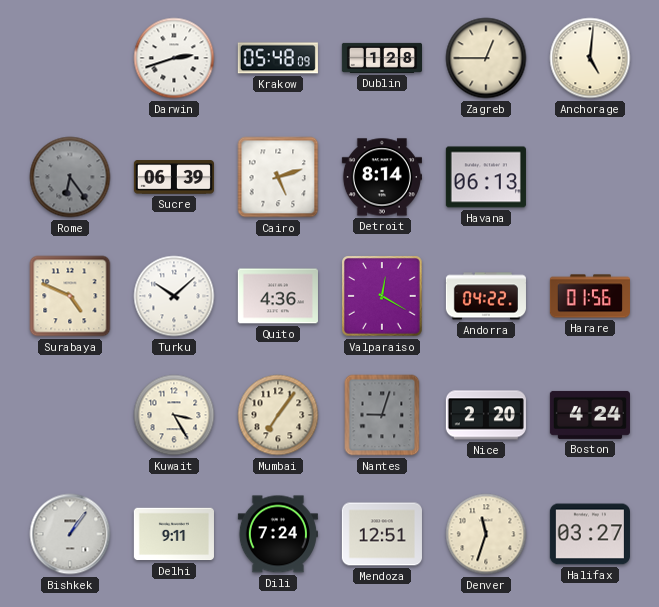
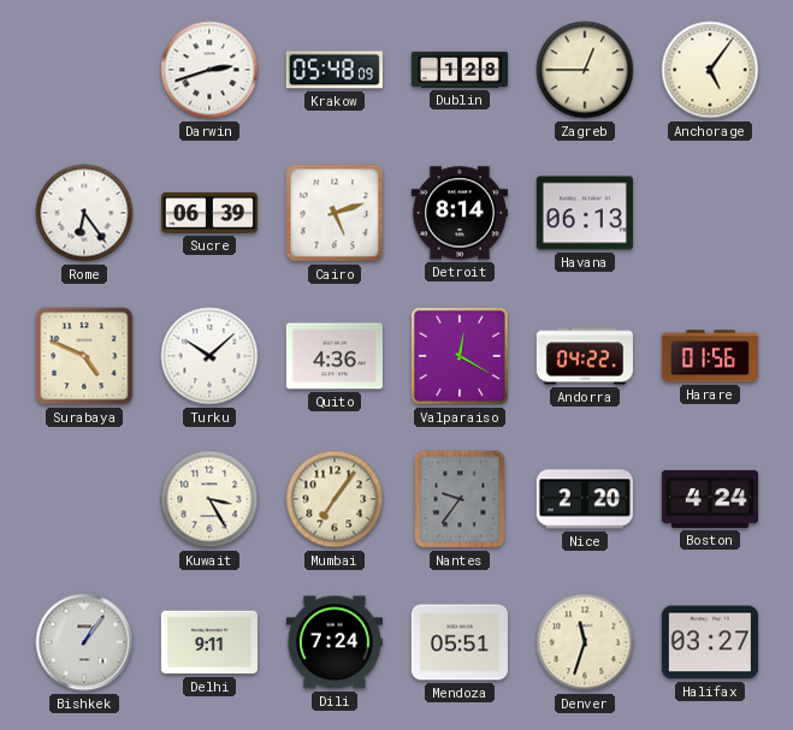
Anchorage: 5:01 -> 5:06
Rome dial: grey -> white
Nantes: 9:03 -> 9:36
Mendoza: 12:51 -> 05:51
